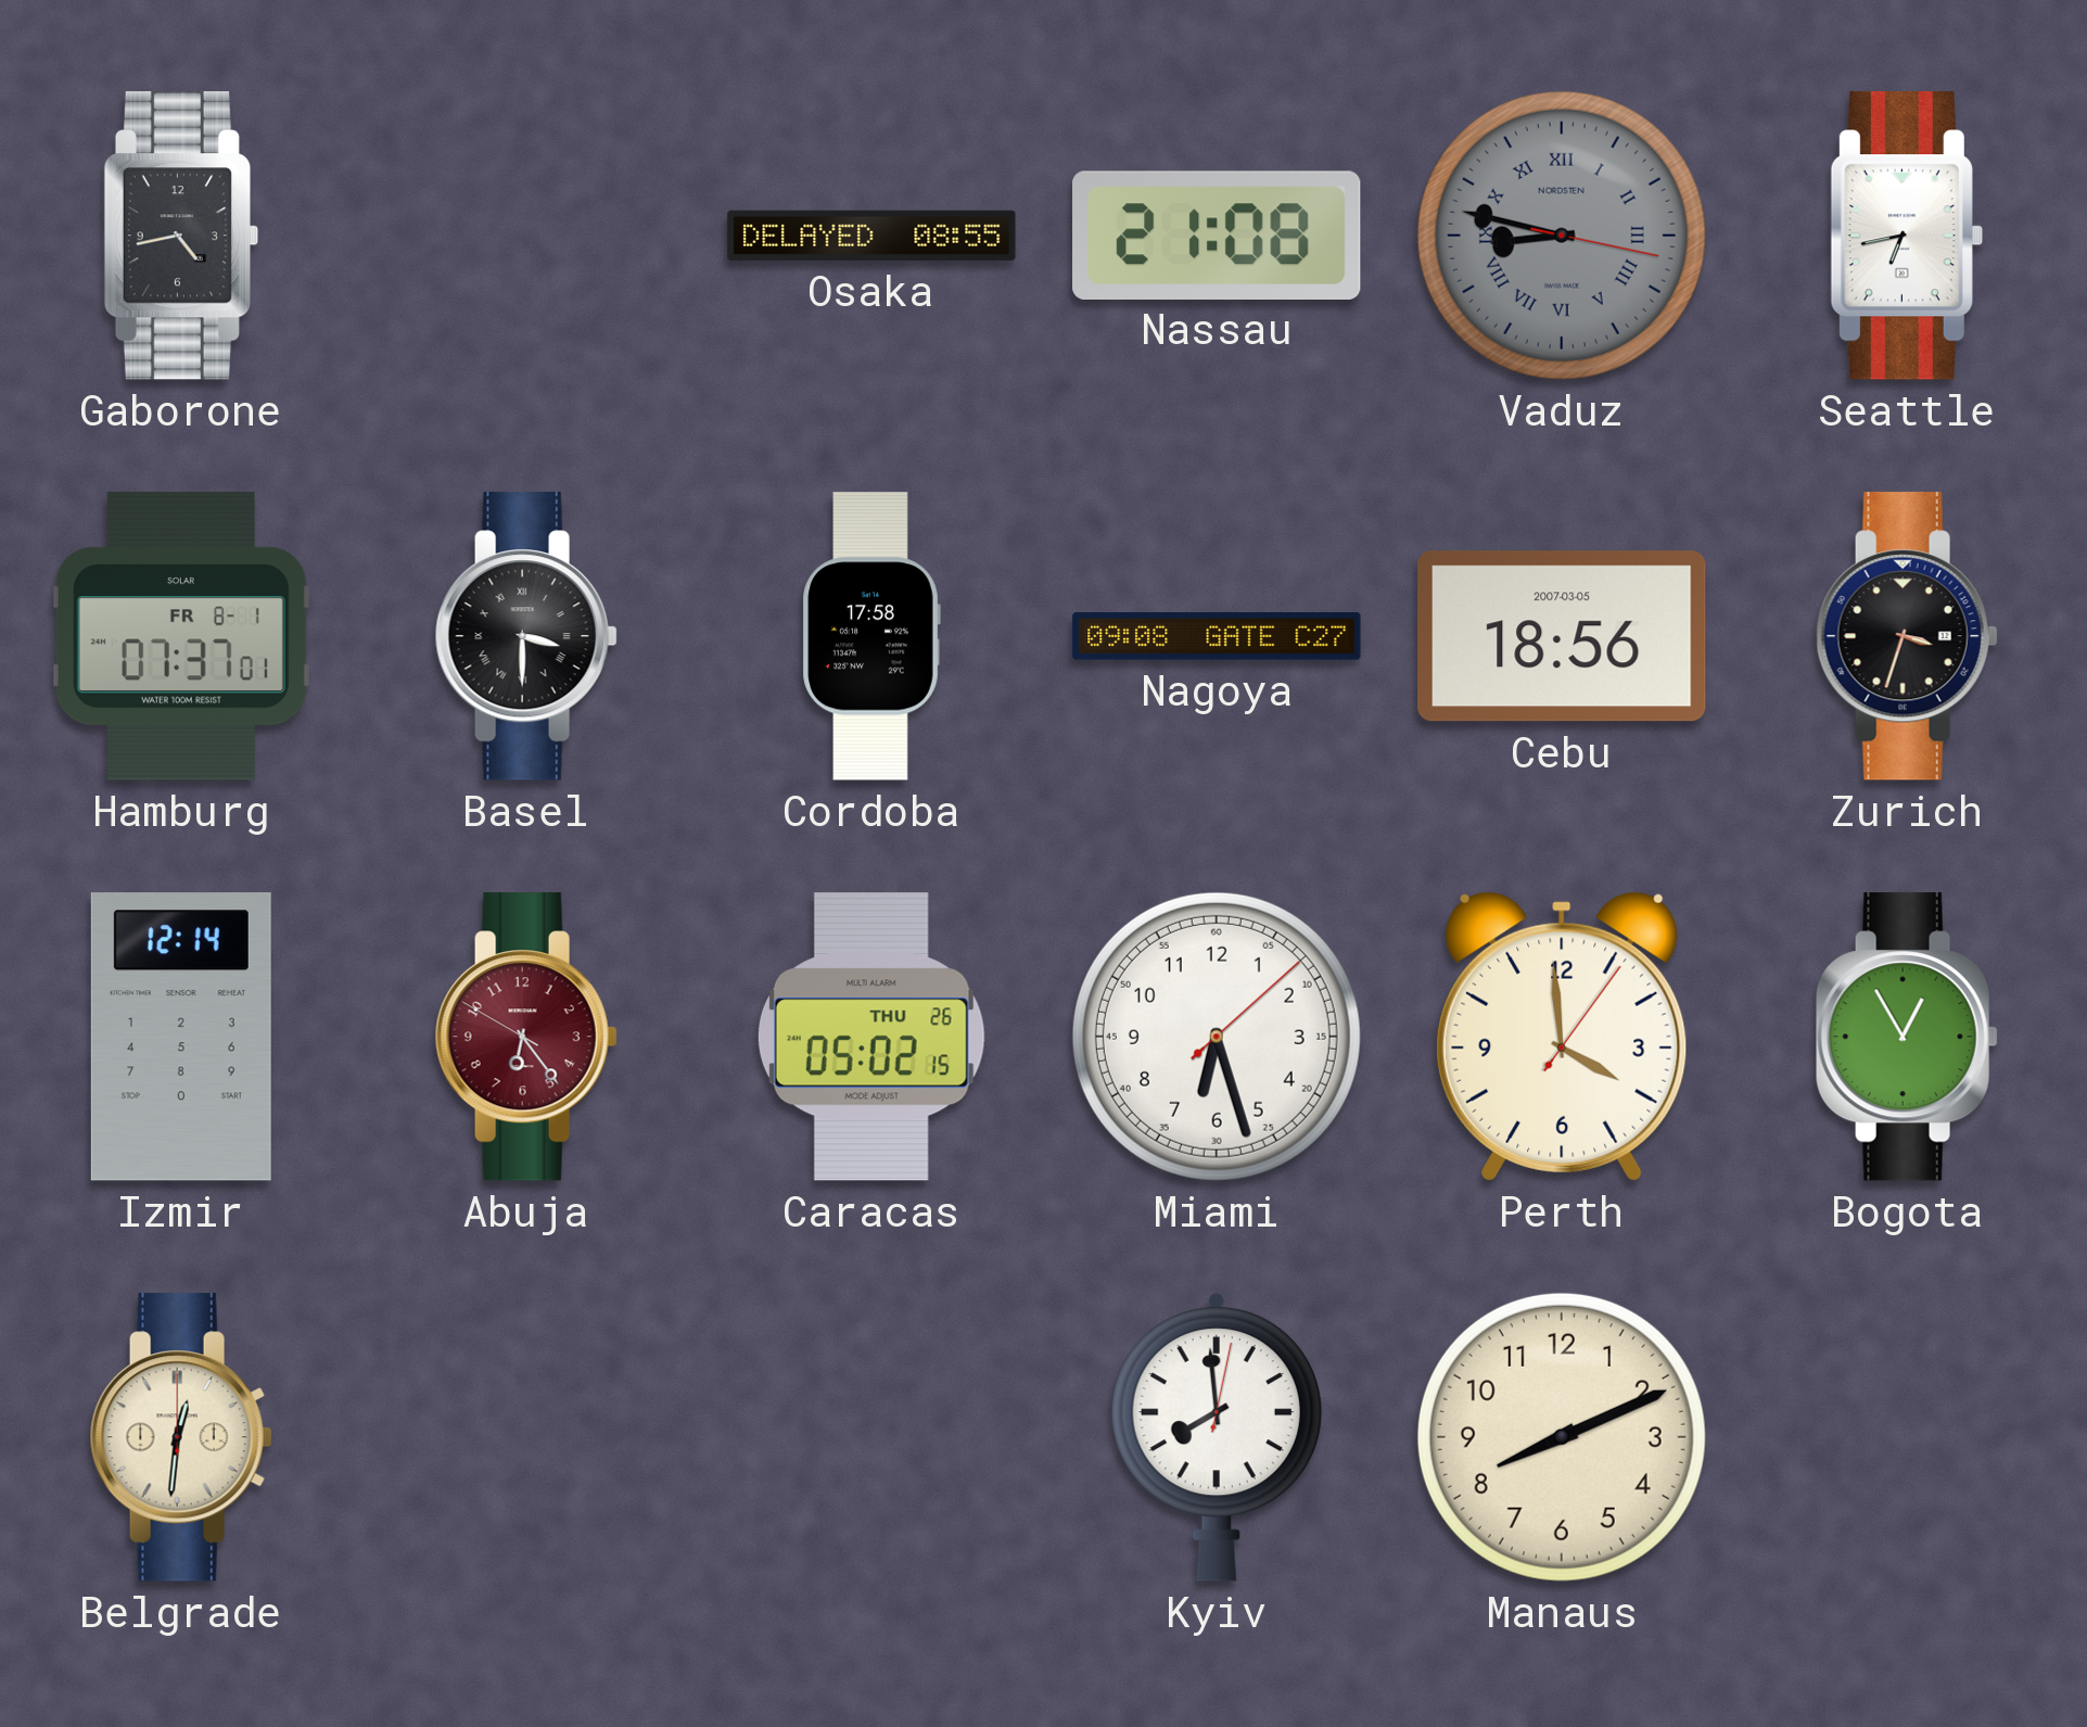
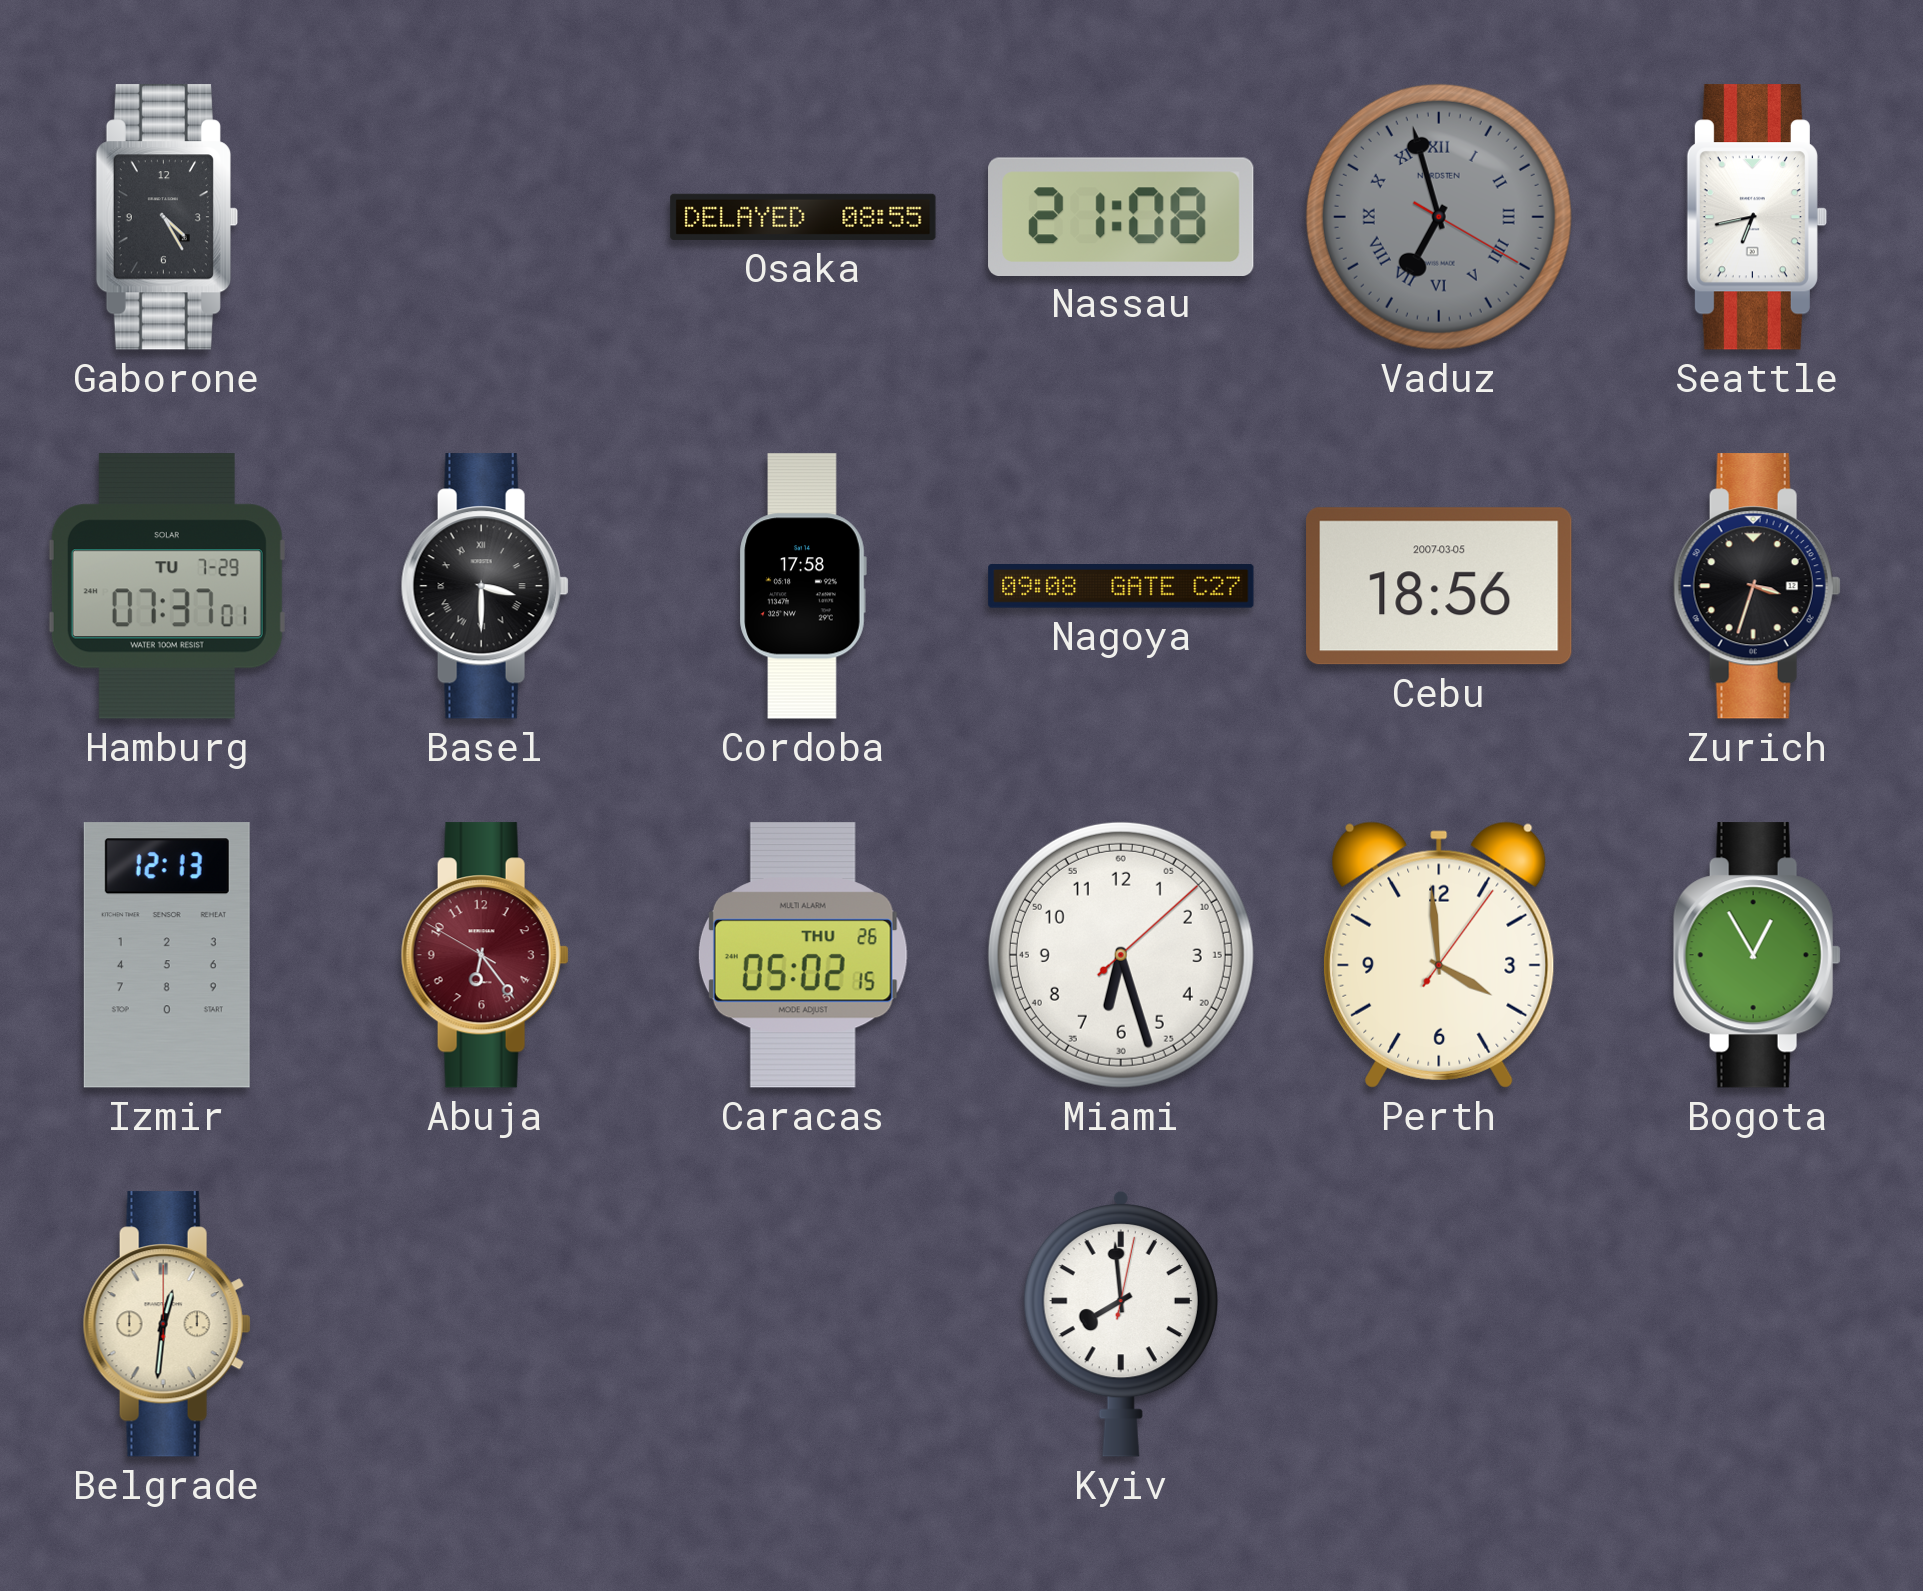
Gaborone: 4:43 -> 4:25
Vaduz: 8:47 -> 6:57
Hamburg date: FR 8-1 -> TU 7-29
Izmir: 12:14 -> 12:13
Manaus: 8:11 -> none
